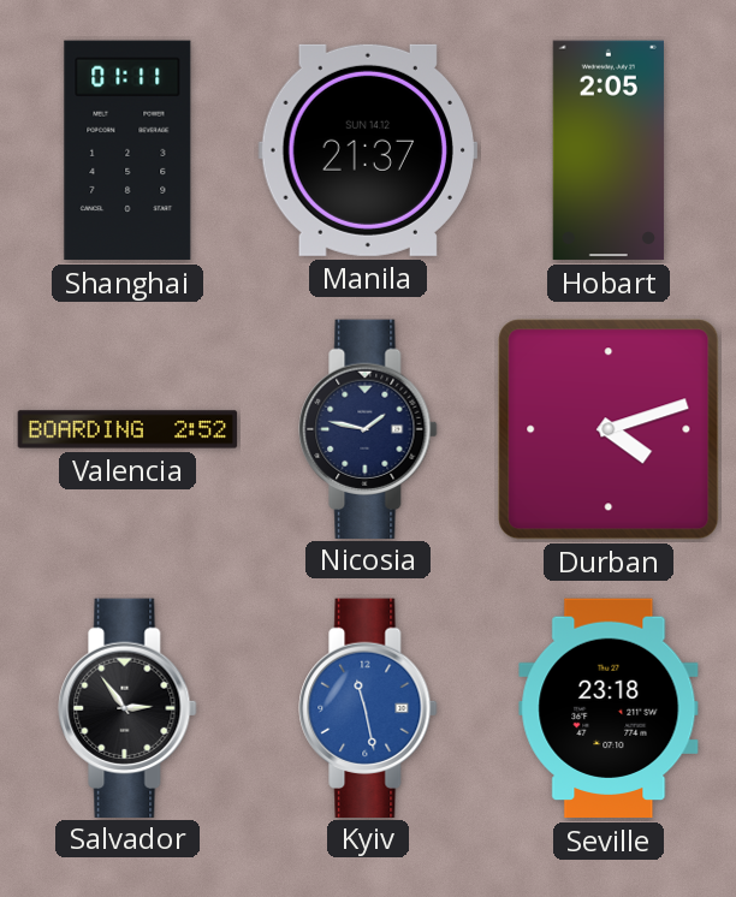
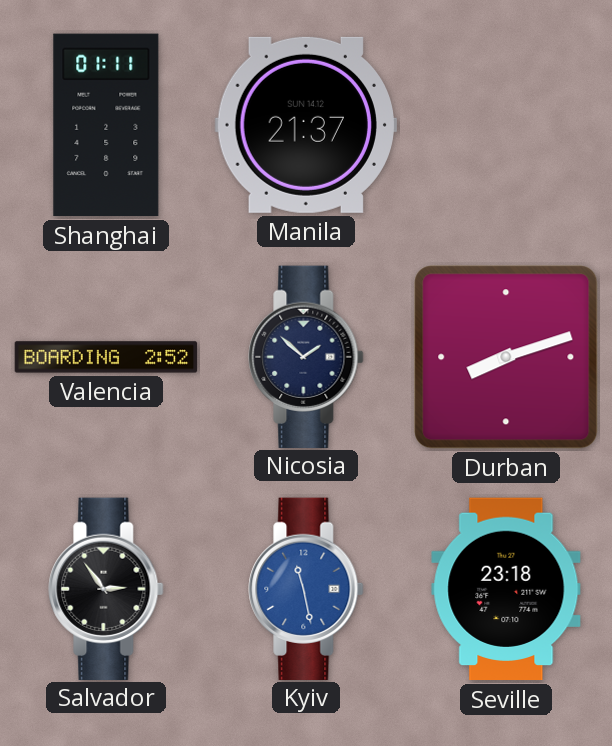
Hobart: 2:05 -> none
Nicosia: 1:47 -> 1:52
Durban: 4:12 -> 8:12
